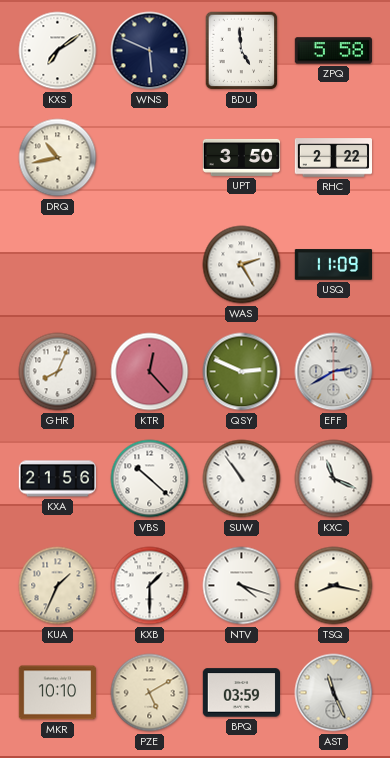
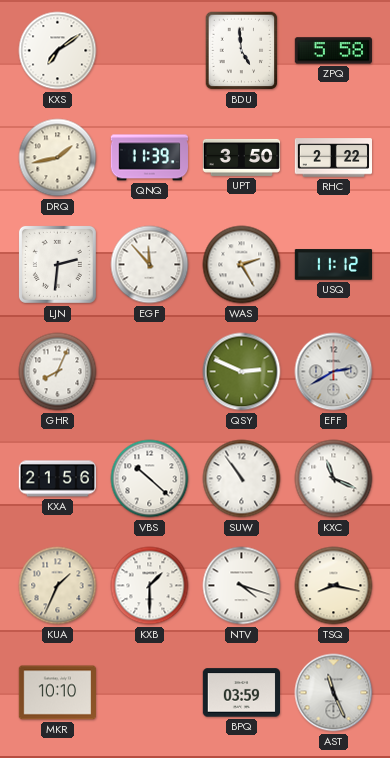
WNS: 5:49 -> none
DRQ: 10:43 -> 1:43
QNQ: none -> 11:39
LJN: none -> 2:31
EGF: none -> 11:53
USQ: 11:09 -> 11:12
KTR: 12:23 -> none
PZE: 5:10 -> none
